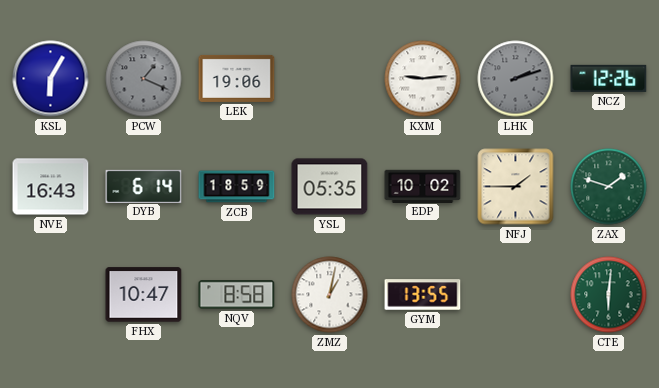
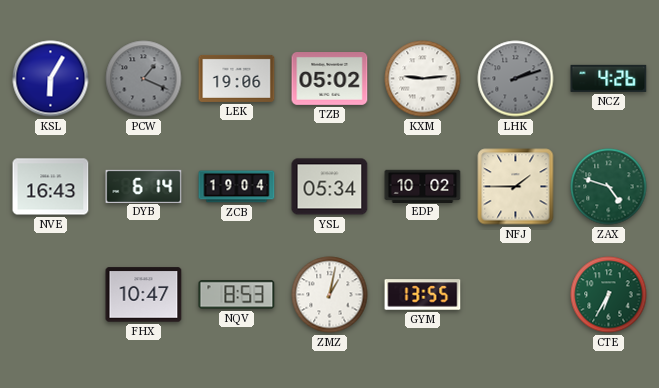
TZB: none -> 05:02
NCZ: 12:26 -> 4:26
ZCB: 18:59 -> 19:04
YSL: 05:35 -> 05:34
ZAX: 1:48 -> 4:48
NQV: 8:58 -> 8:53
CTE: 6:01 -> 6:35
